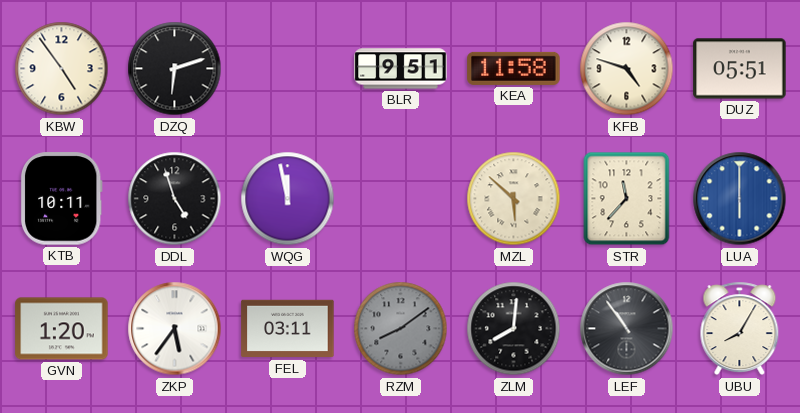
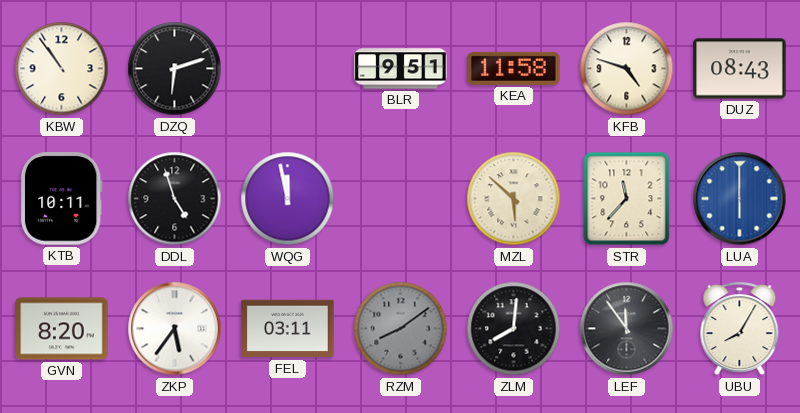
KBW: 4:54 -> 10:54
DUZ: 05:51 -> 08:43
GVN: 1:20 -> 8:20
LEF: 10:54 -> 11:54
